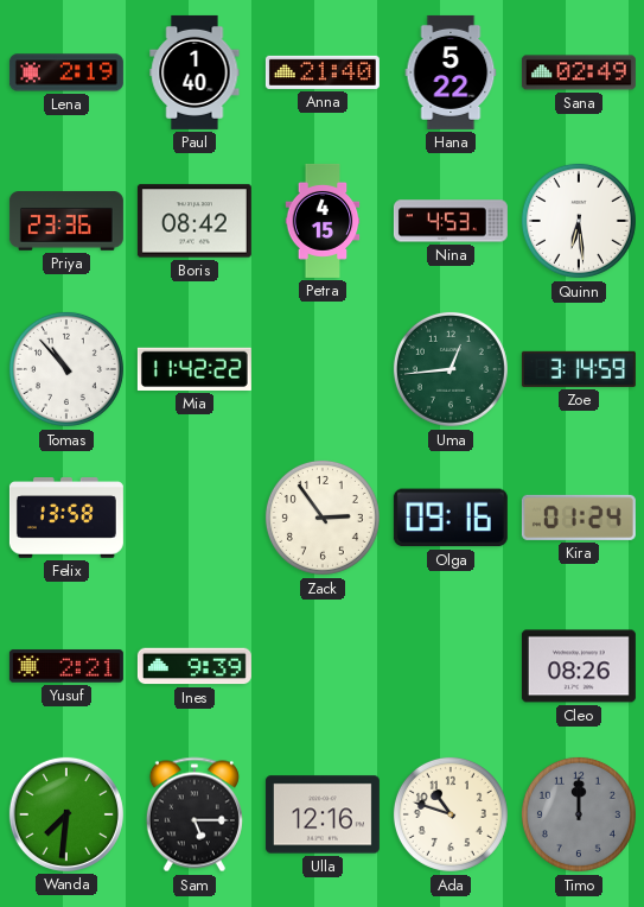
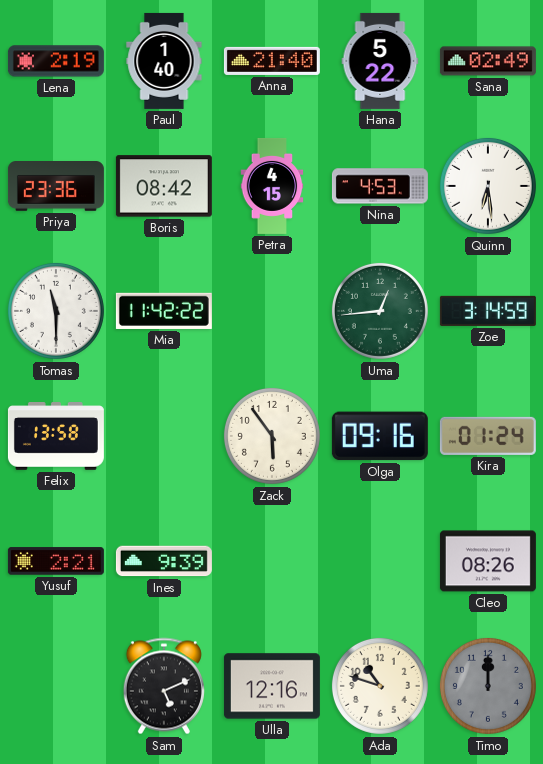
Tomas: 10:53 -> 11:30
Zack: 2:54 -> 5:54
Wanda: 7:31 -> none
Sam: 5:15 -> 5:11
